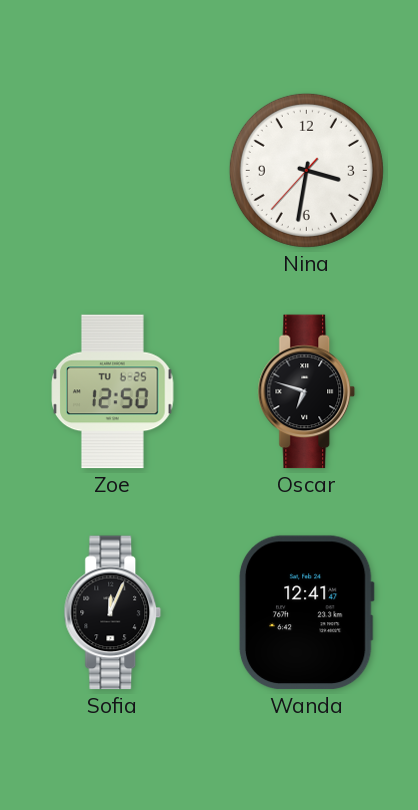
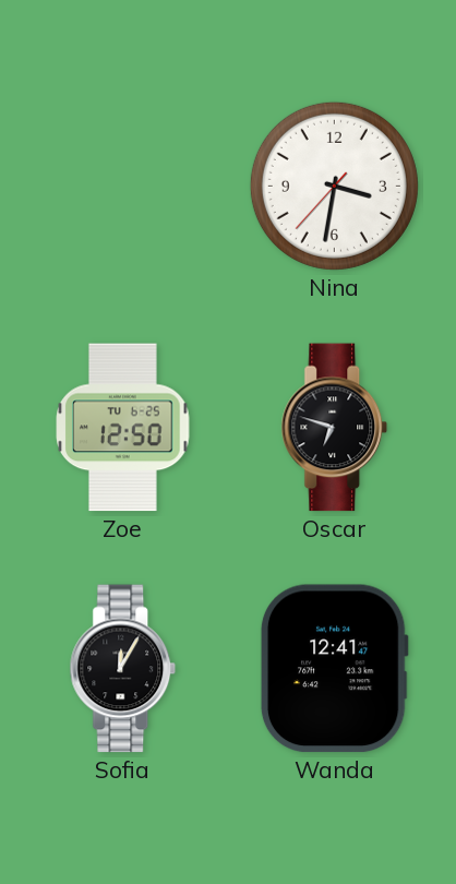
Sofia: 12:04 -> 12:05
